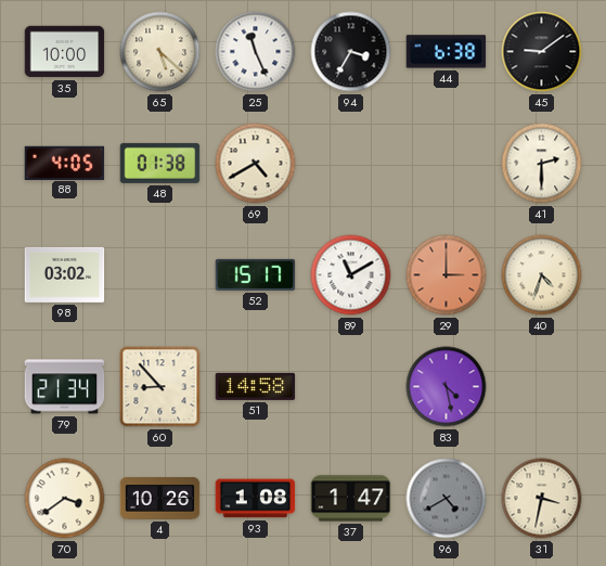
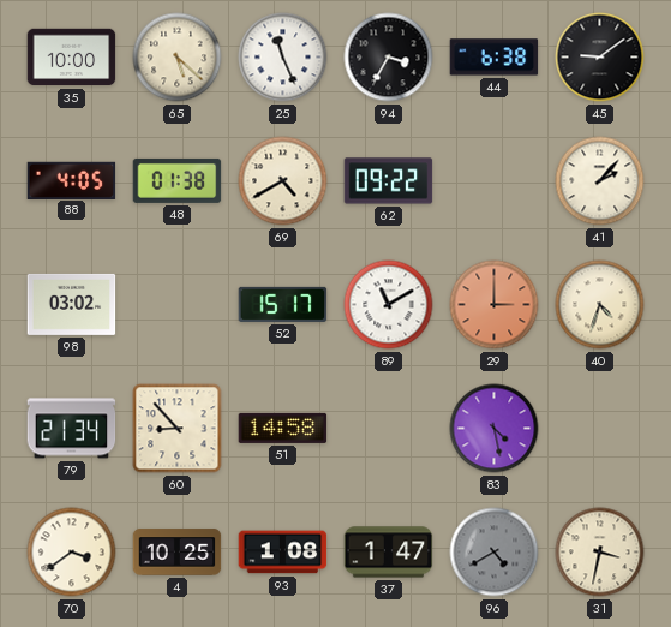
62: none -> 09:22
41: 2:30 -> 2:07
4: 10:26 -> 10:25
